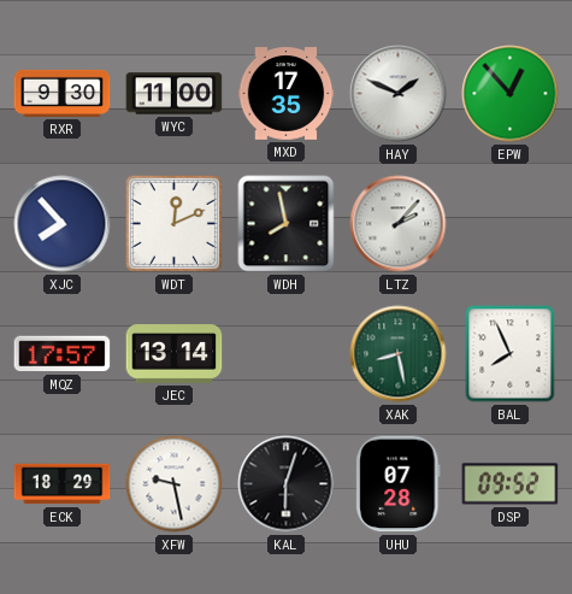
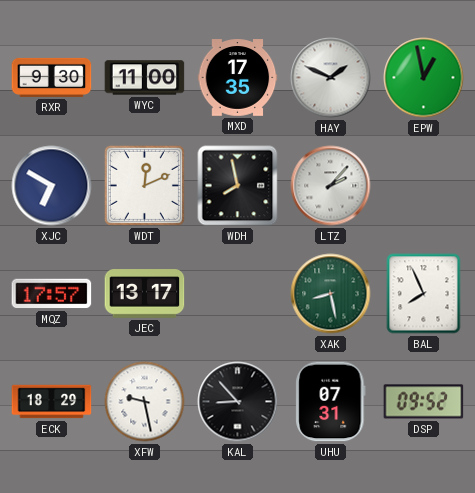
EPW: 12:53 -> 12:58
XJC: 7:53 -> 6:50
JEC: 13:14 -> 13:17
KAL: 6:03 -> 8:53
UHU: 07:28 -> 07:31
